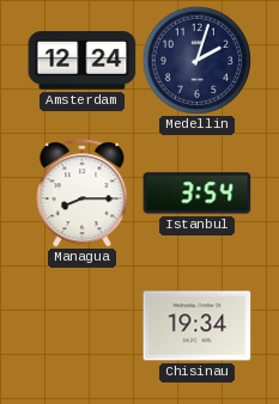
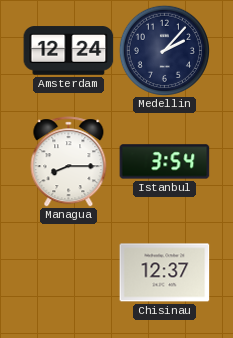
Medellin: 2:03 -> 2:07
Chisinau: 19:34 -> 12:37
